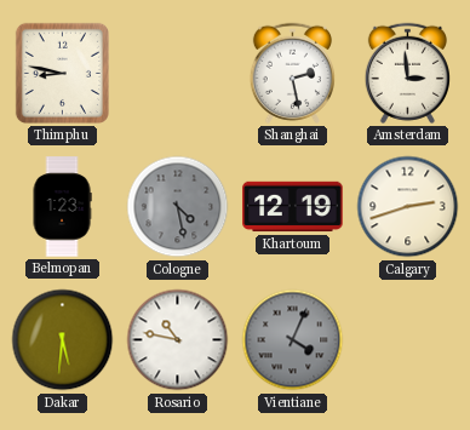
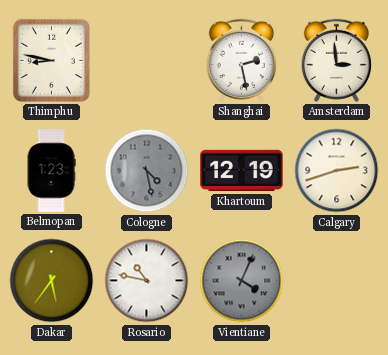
Dakar: 5:31 -> 5:36
